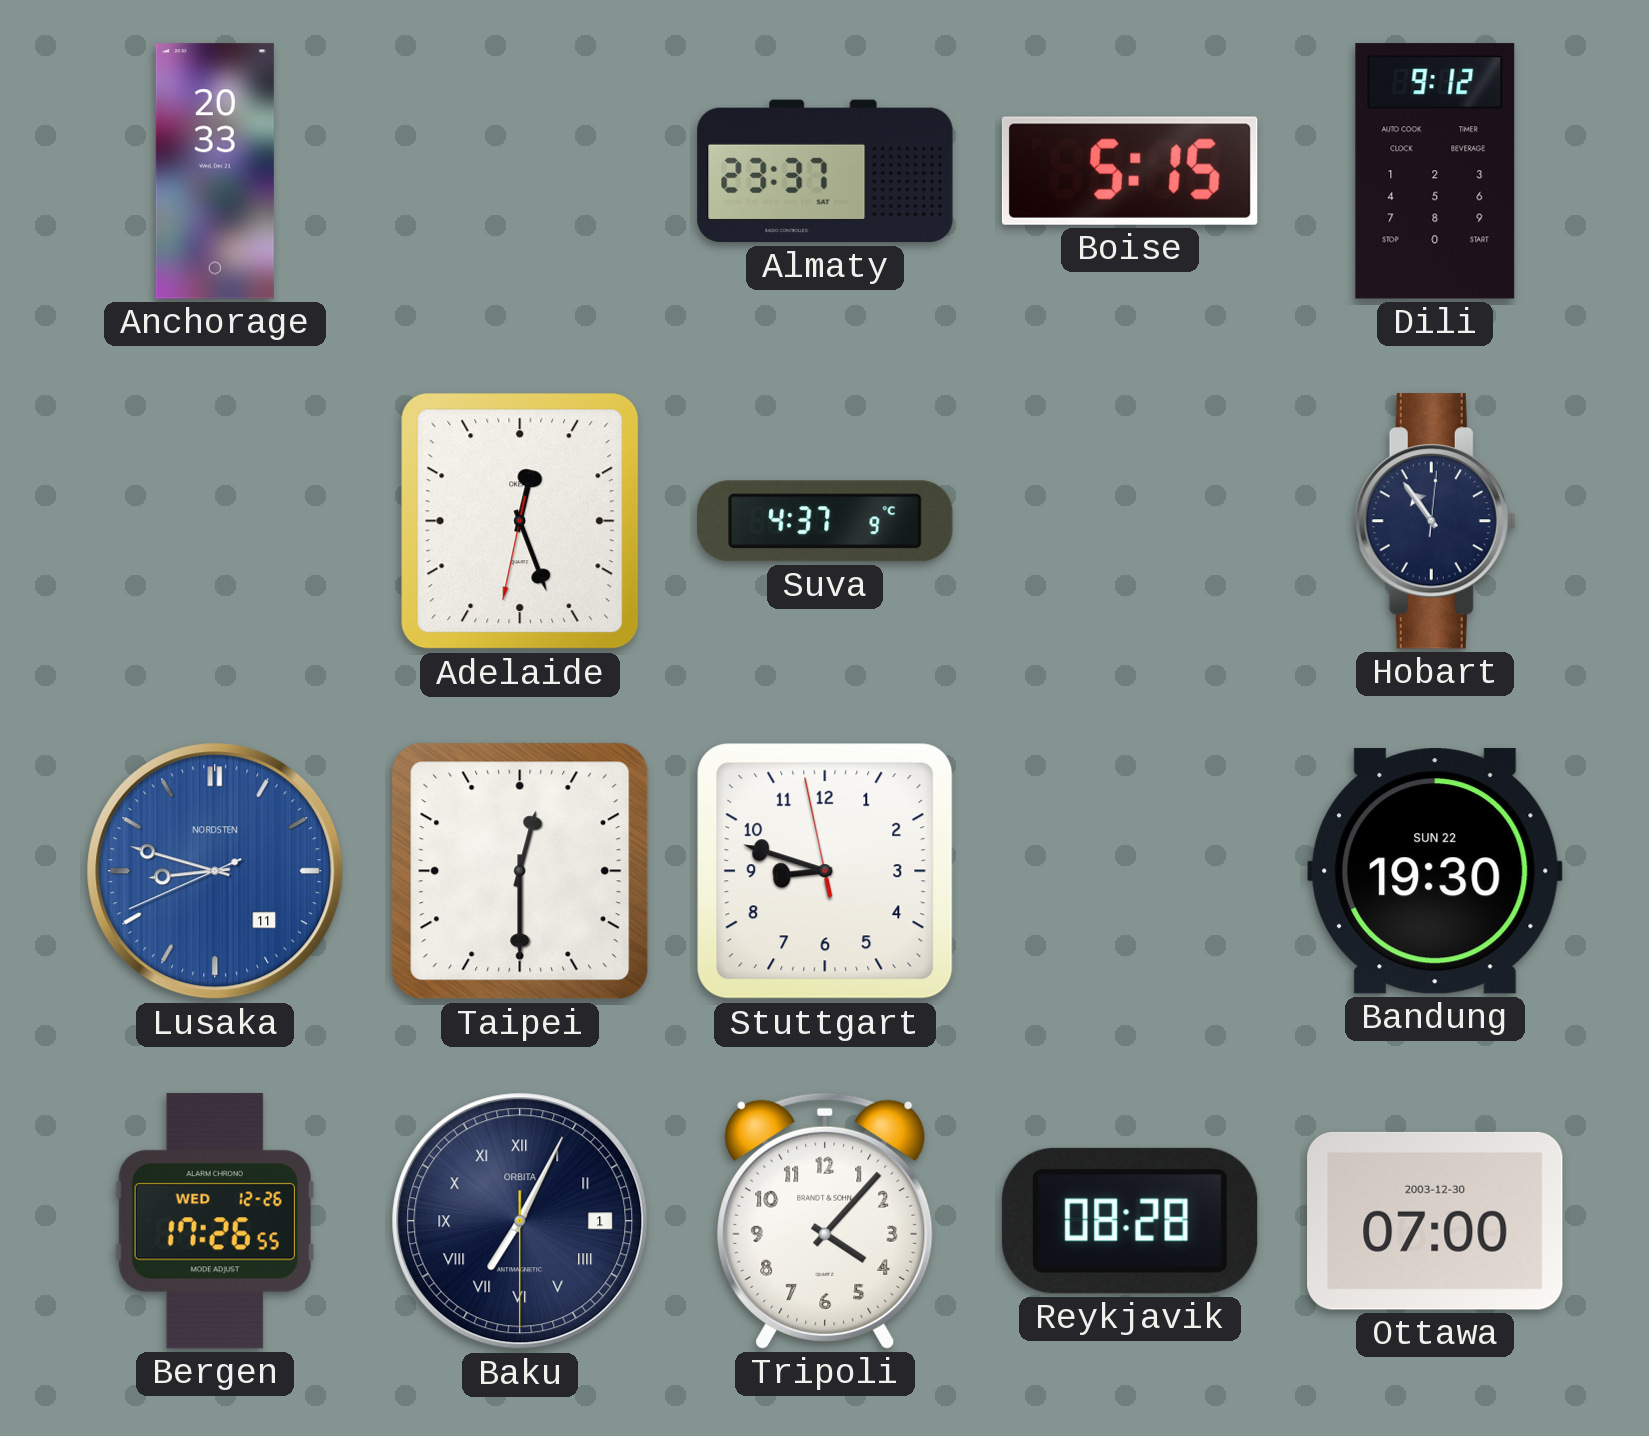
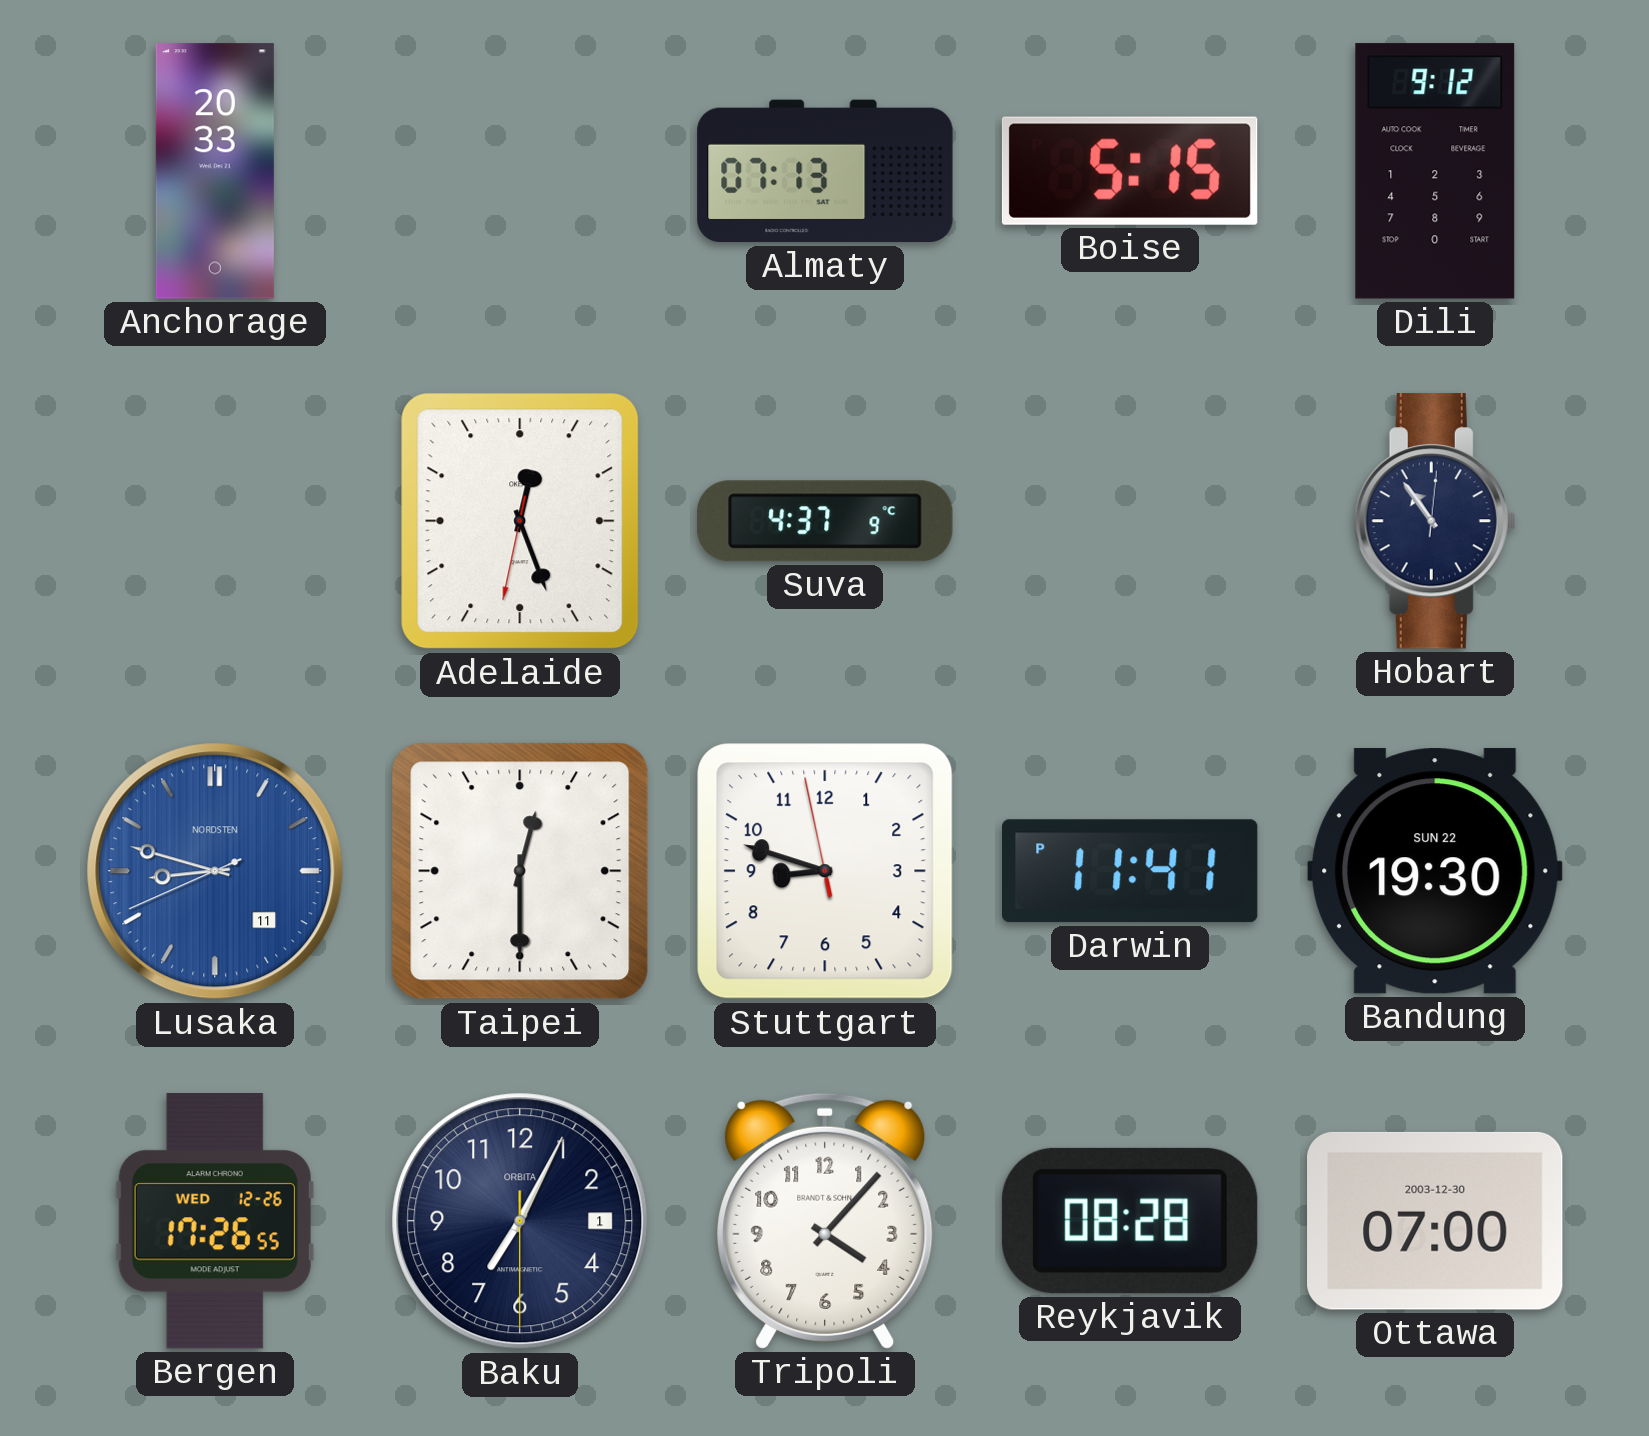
Almaty: 23:37 -> 07:13
Darwin: none -> 11:41
Baku numerals: Roman -> Arabic
